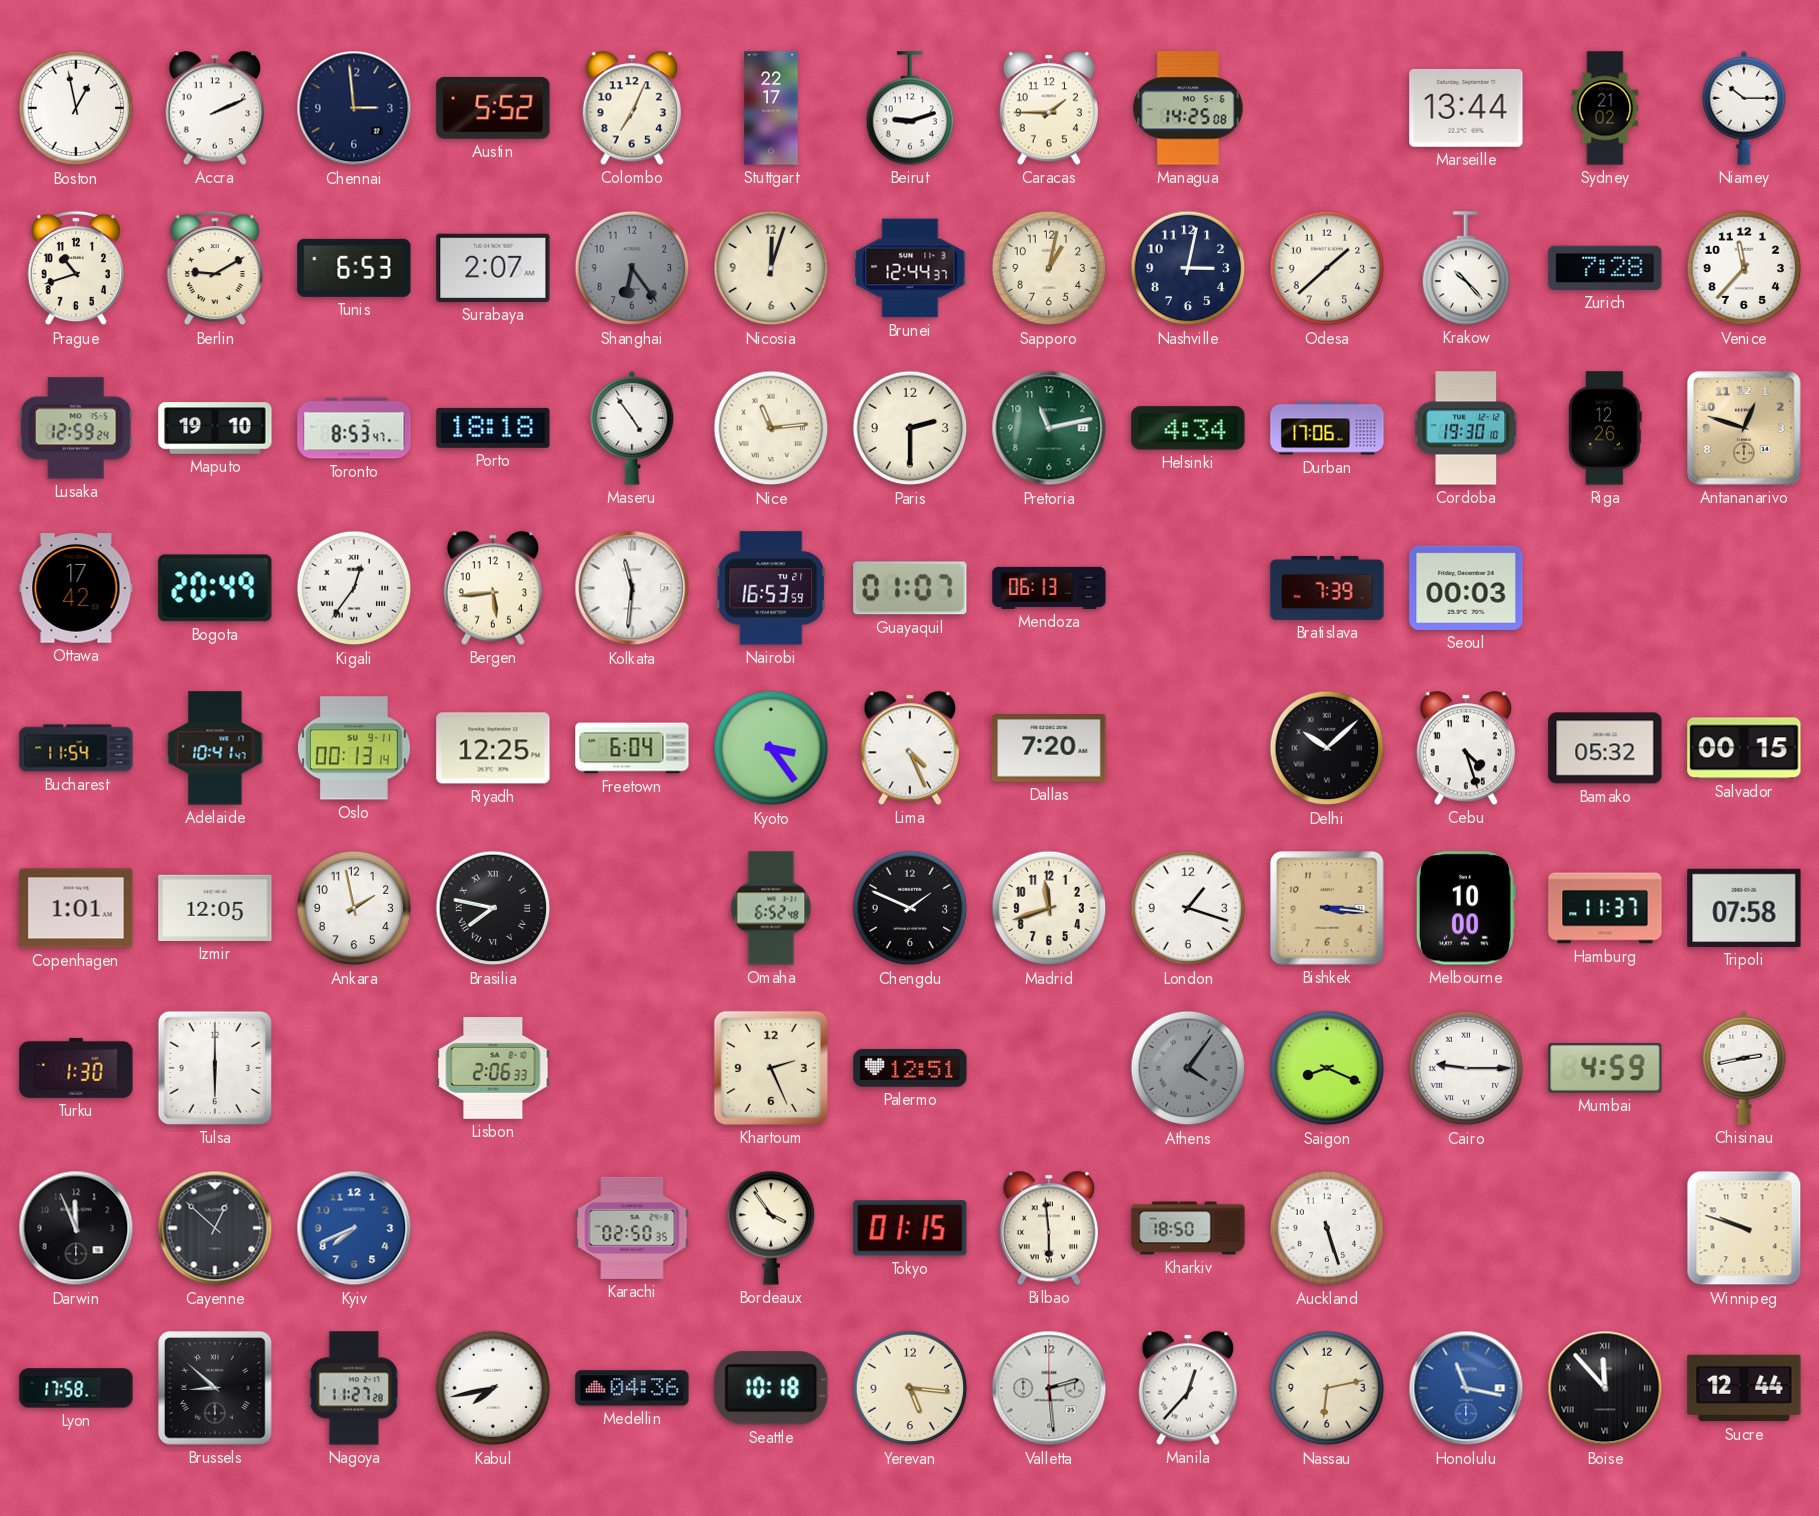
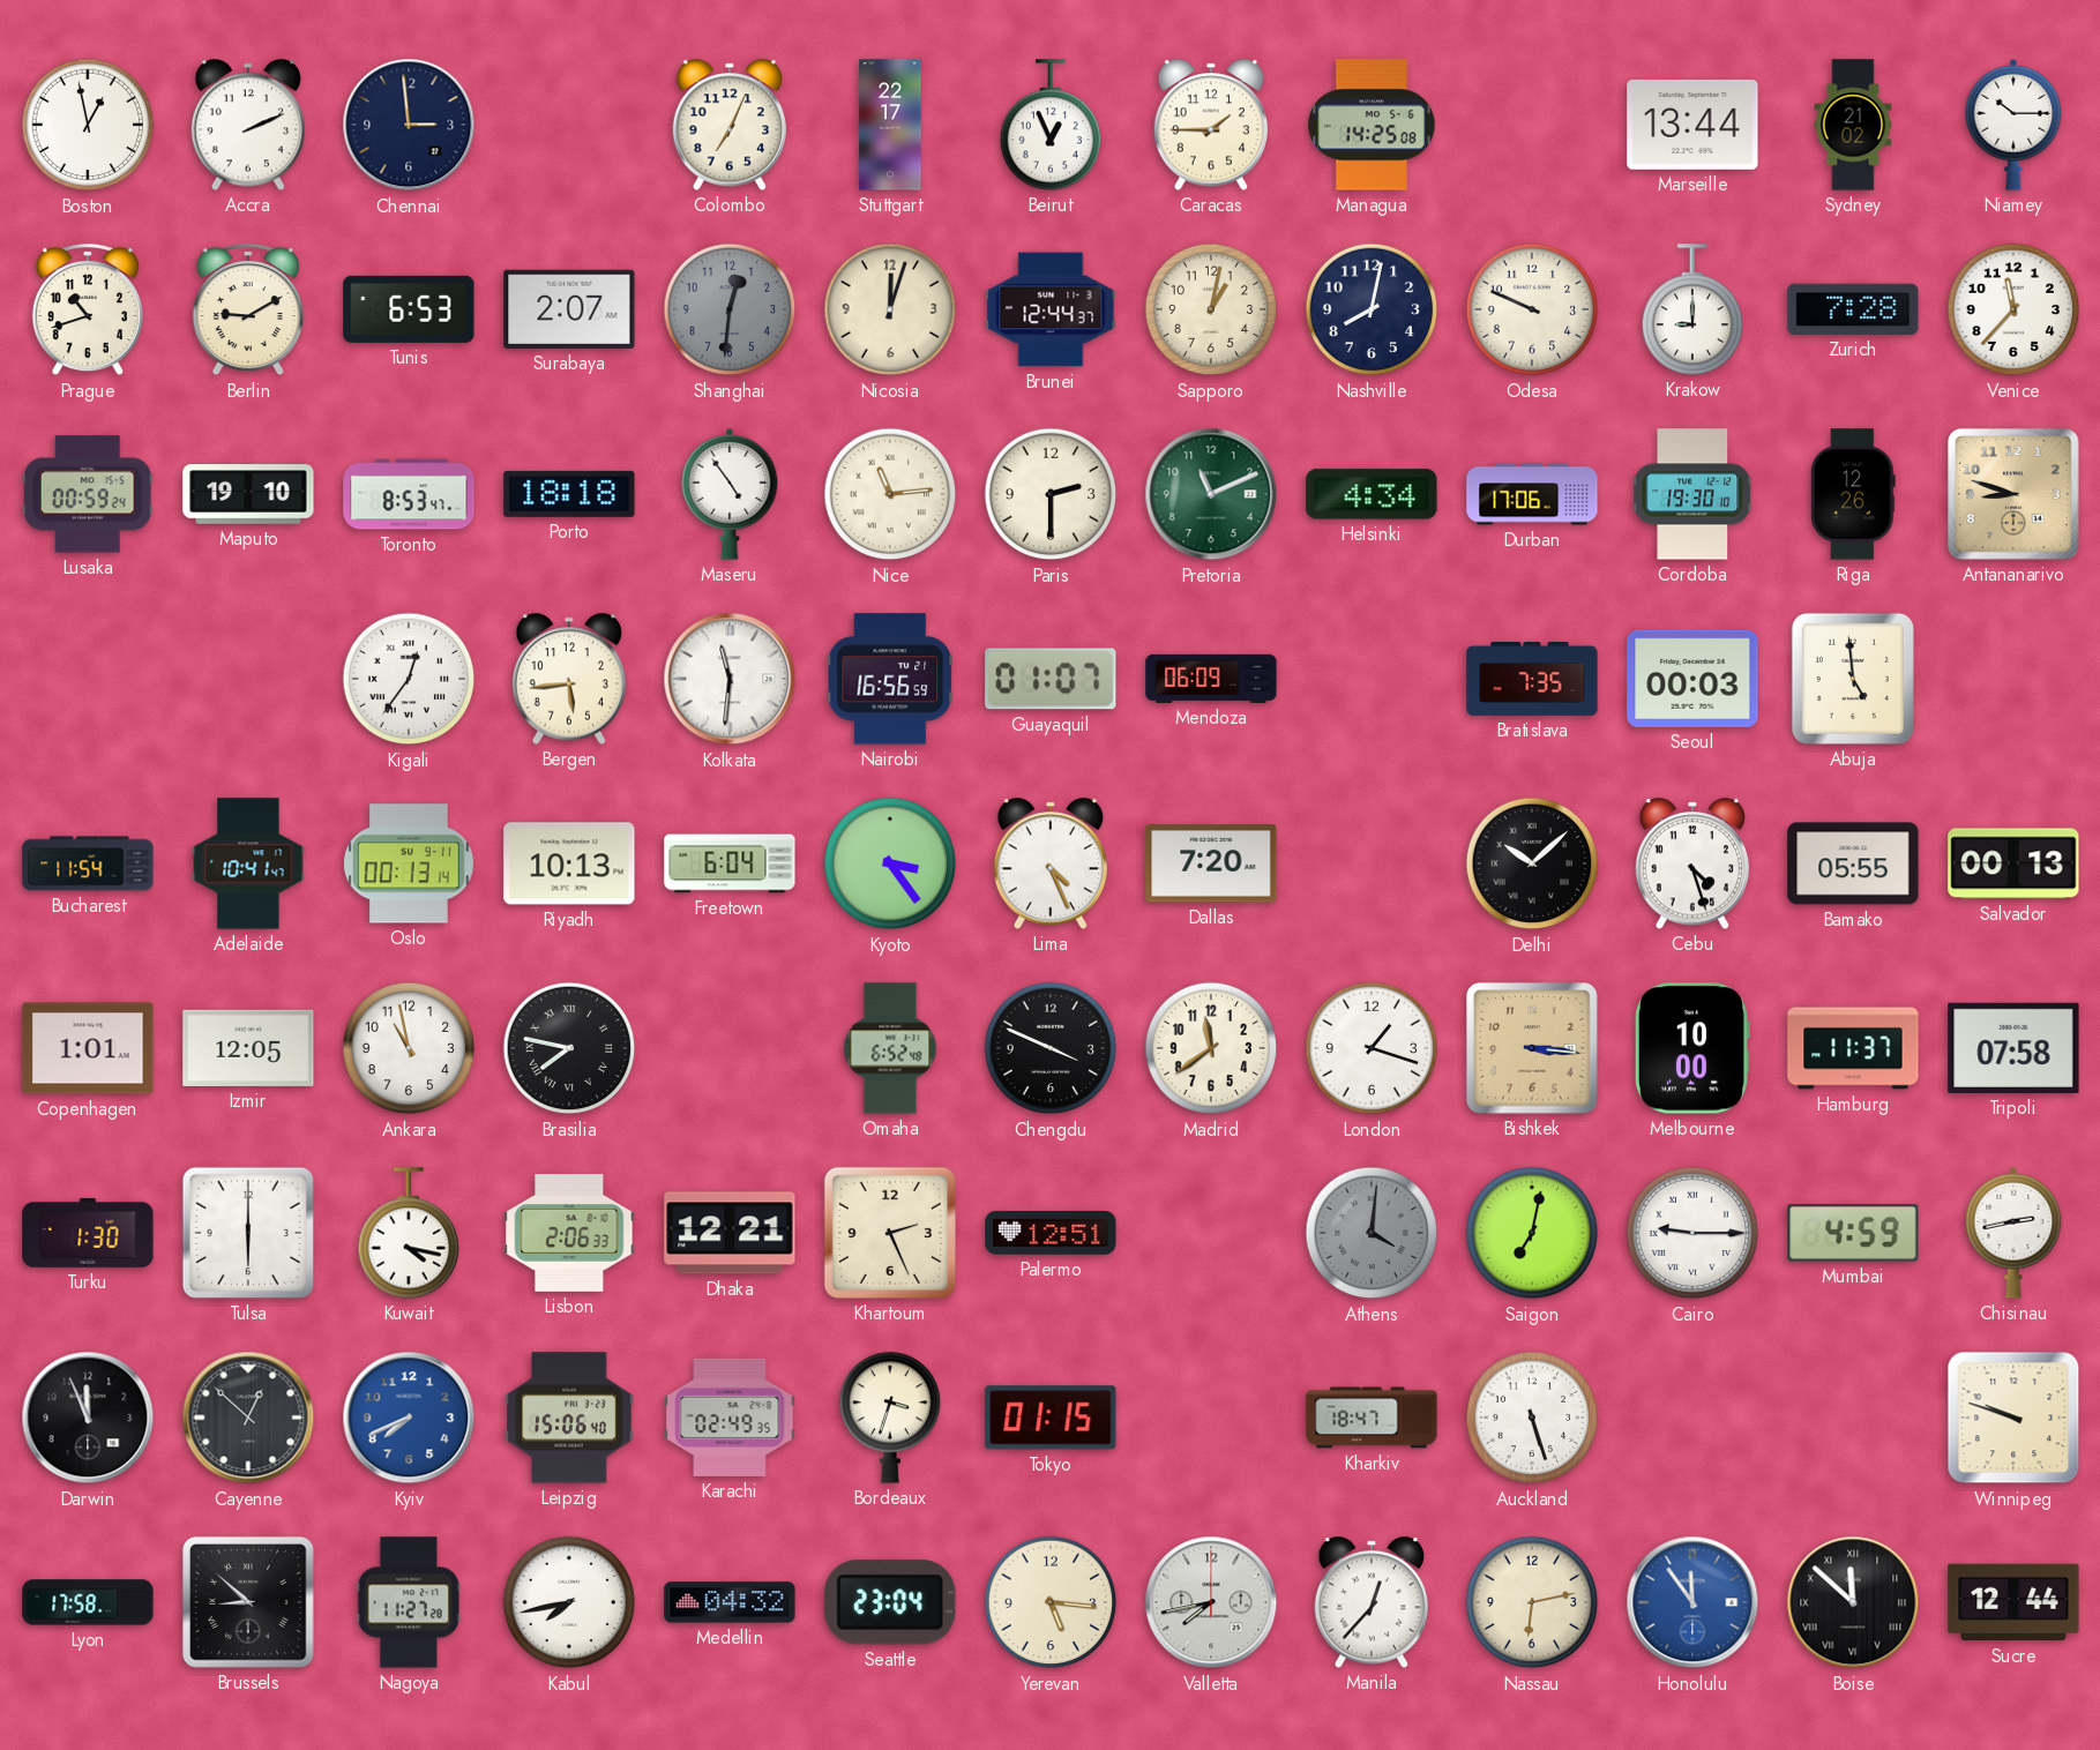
Austin: 5:52 -> none
Beirut: 9:12 -> 12:56
Shanghai: 6:24 -> 12:31
Nashville: 3:02 -> 8:02
Odesa: 1:38 -> 9:49
Krakow: 10:23 -> 9:00
Lusaka: 12:59 -> 00:59
Pretoria: 11:13 -> 11:11
Antananarivo: 12:48 -> 8:48
Ottawa: 17:42 -> none
Bogota: 20:49 -> none
Nairobi: 16:53 -> 16:56
Mendoza: 06:13 -> 06:09
Bratislava: 7:39 -> 7:35
Abuja: none -> 4:59
Riyadh: 12:25 -> 10:13
Bamako: 05:32 -> 05:55
Salvador: 00:15 -> 00:13
Ankara: 1:58 -> 10:58
Chengdu: 1:49 -> 3:49
Madrid: 11:42 -> 11:39
Kuwait: none -> 4:17
Dhaka: none -> 12:21
Athens: 4:06 -> 4:01
Saigon: 8:19 -> 7:02
Leipzig: none -> 15:06
Karachi: 02:50 -> 02:49
Bordeaux: 3:54 -> 3:33
Bilbao: 5:59 -> none
Kharkiv: 18:50 -> 18:47
Medellin: 04:36 -> 04:32
Seattle: 10:18 -> 23:04
Valletta: 2:29 -> 7:43
Honolulu: 11:17 -> 11:54
Boise: 11:53 -> 11:52
